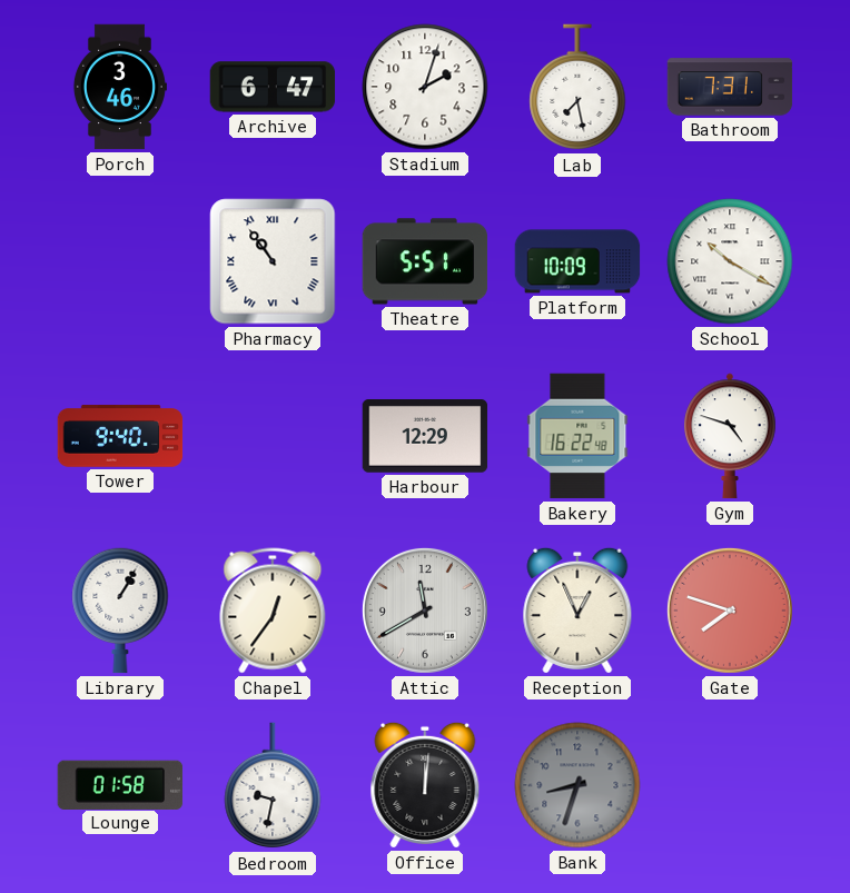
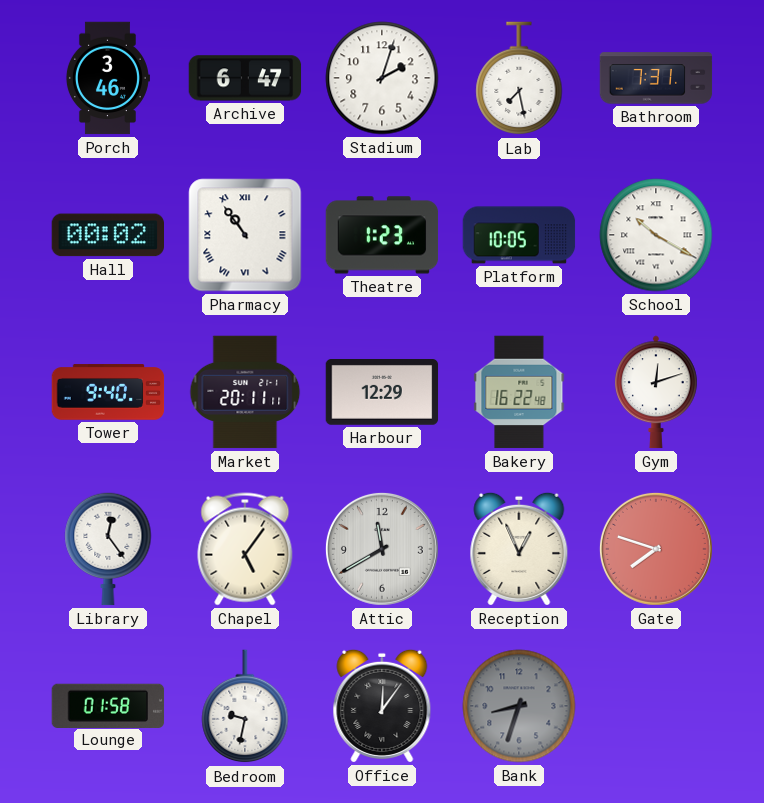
Hall: none -> 00:02
Theatre: 5:51 -> 1:23
Platform: 10:09 -> 10:05
Market: none -> 20:11
Gym: 4:48 -> 12:12
Library: 1:05 -> 12:24
Chapel: 12:36 -> 5:06
Office: 12:01 -> 12:06
